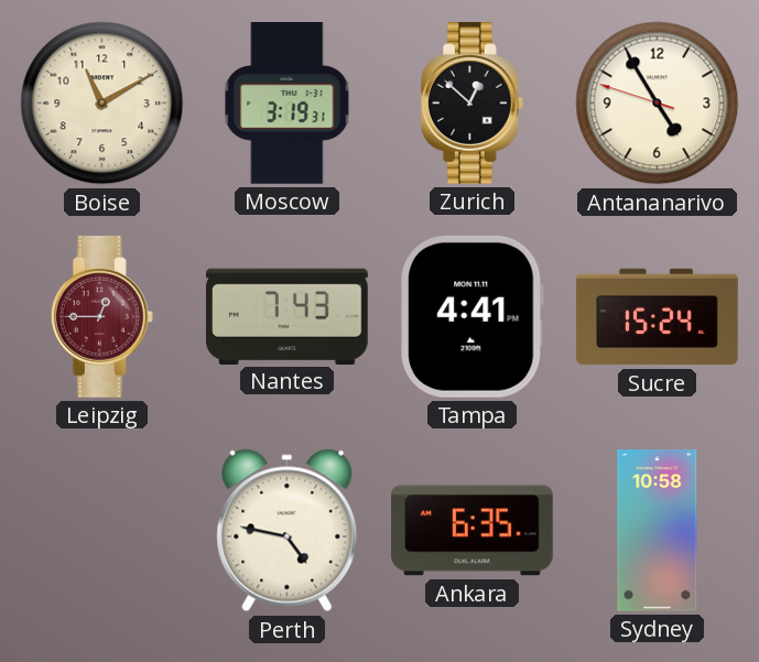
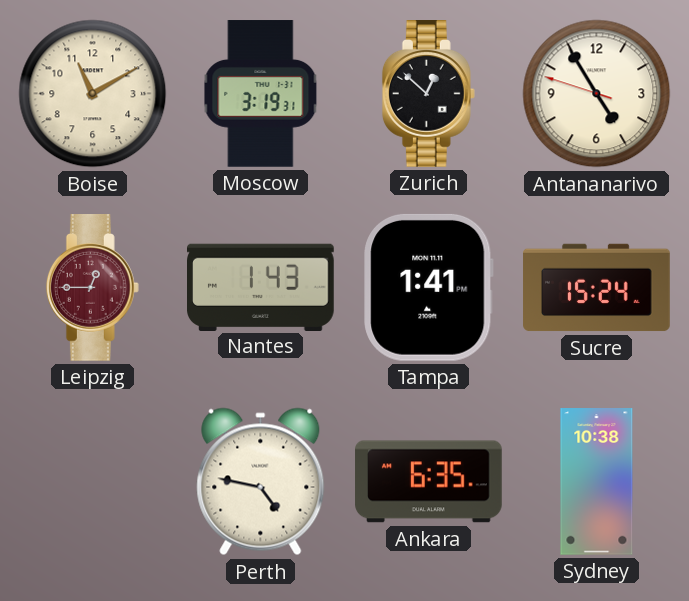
Nantes: 7:43 -> 1:43
Tampa: 4:41 -> 1:41
Sydney: 10:58 -> 10:38
